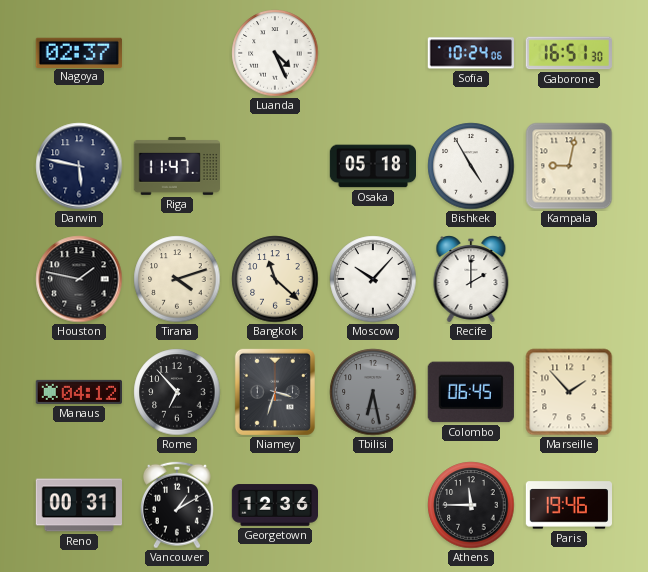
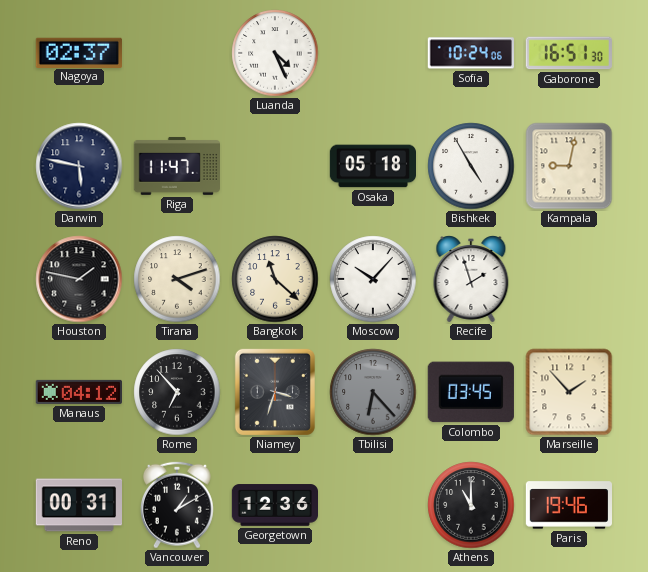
Recife: 2:00 -> 1:57
Tbilisi: 6:28 -> 6:23
Colombo: 06:45 -> 03:45
Athens: 11:45 -> 11:00
